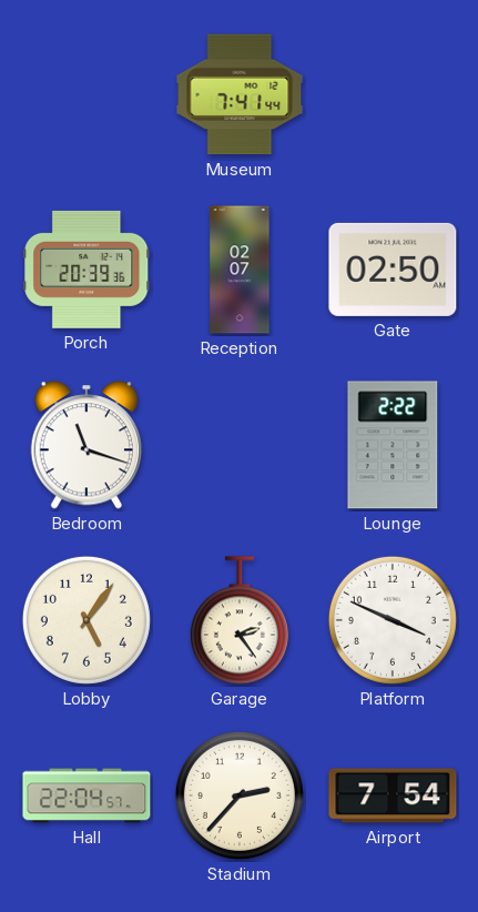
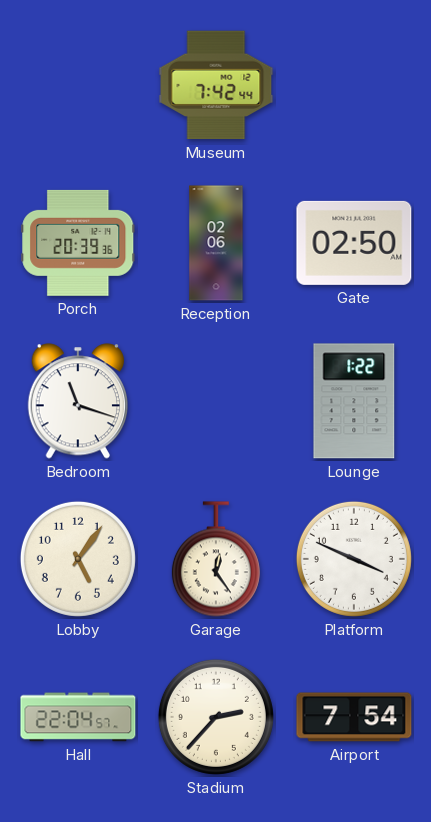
Museum: 7:41 -> 7:42
Reception: 02:07 -> 02:06
Lounge: 2:22 -> 1:22
Garage: 2:24 -> 12:24
